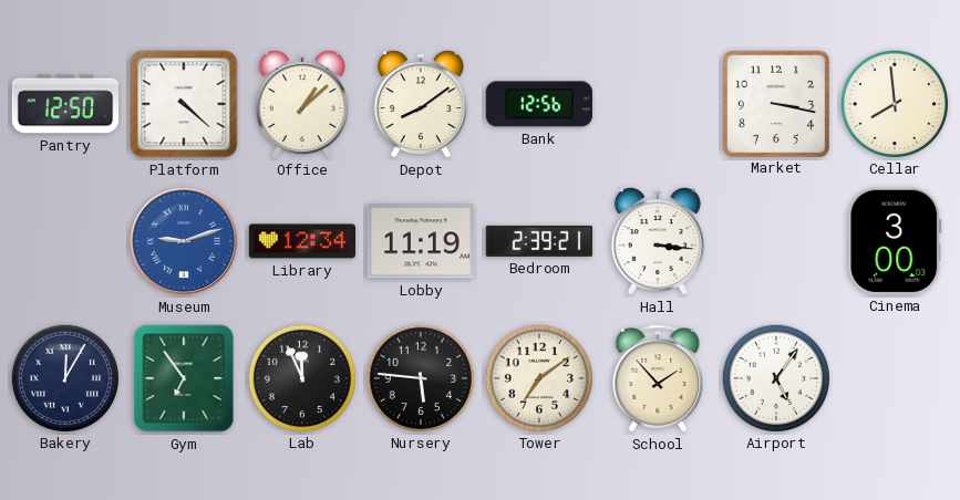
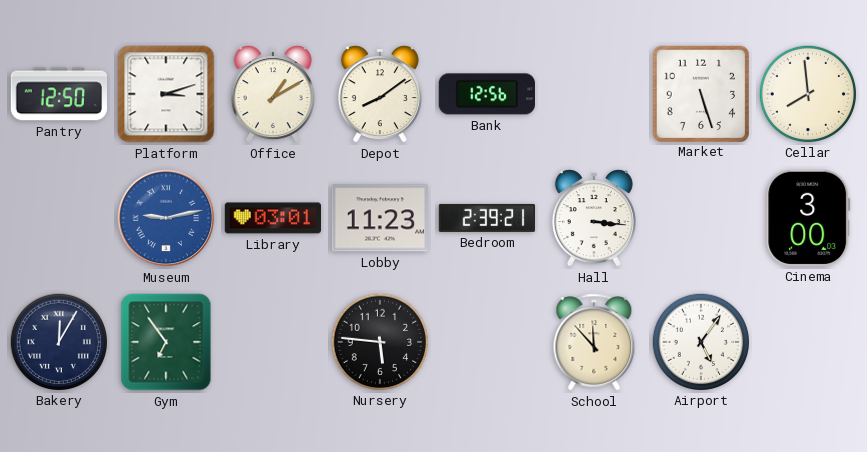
Platform: 4:22 -> 3:12
Office: 1:08 -> 1:10
Market: 3:17 -> 5:27
Museum: 9:12 -> 9:13
Library: 12:34 -> 03:01
Lobby: 11:19 -> 11:23
Lab: 11:56 -> none
Tower: 7:09 -> none
School: 1:53 -> 11:53
